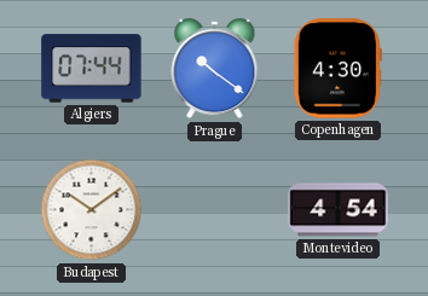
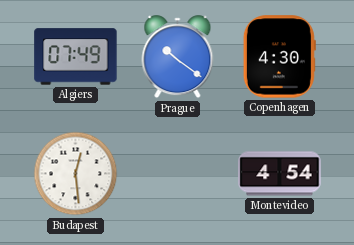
Algiers: 07:44 -> 07:49
Budapest: 10:09 -> 12:29
